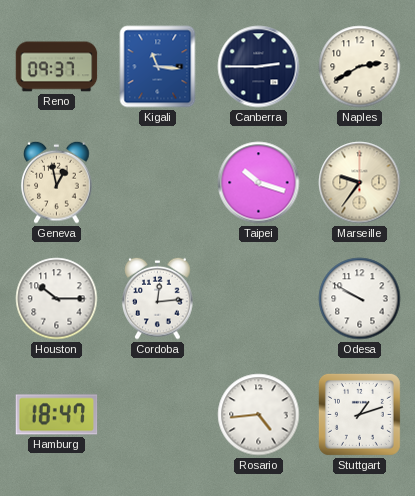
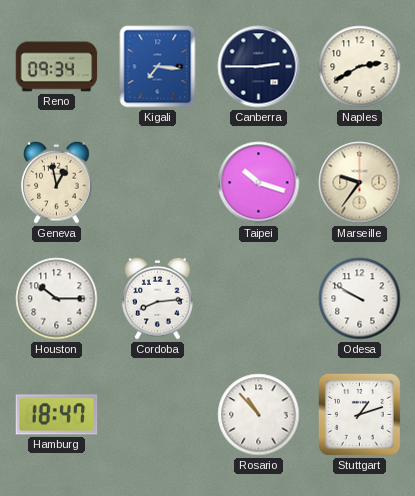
Reno: 09:37 -> 09:34
Kigali: 11:16 -> 7:16
Cordoba: 12:14 -> 8:14
Rosario: 4:44 -> 10:53
